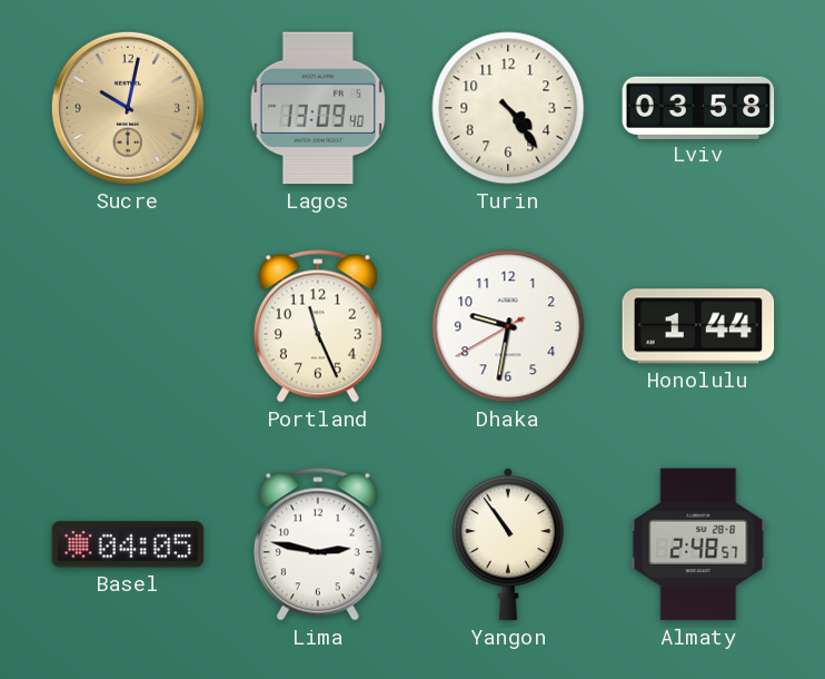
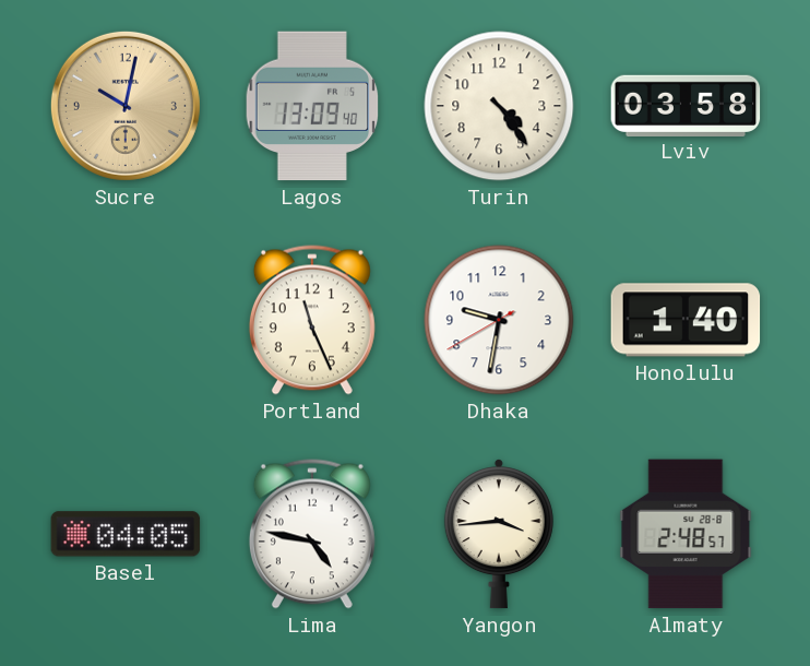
Honolulu: 1:44 -> 1:40
Lima: 2:47 -> 4:47
Yangon: 10:54 -> 3:44
